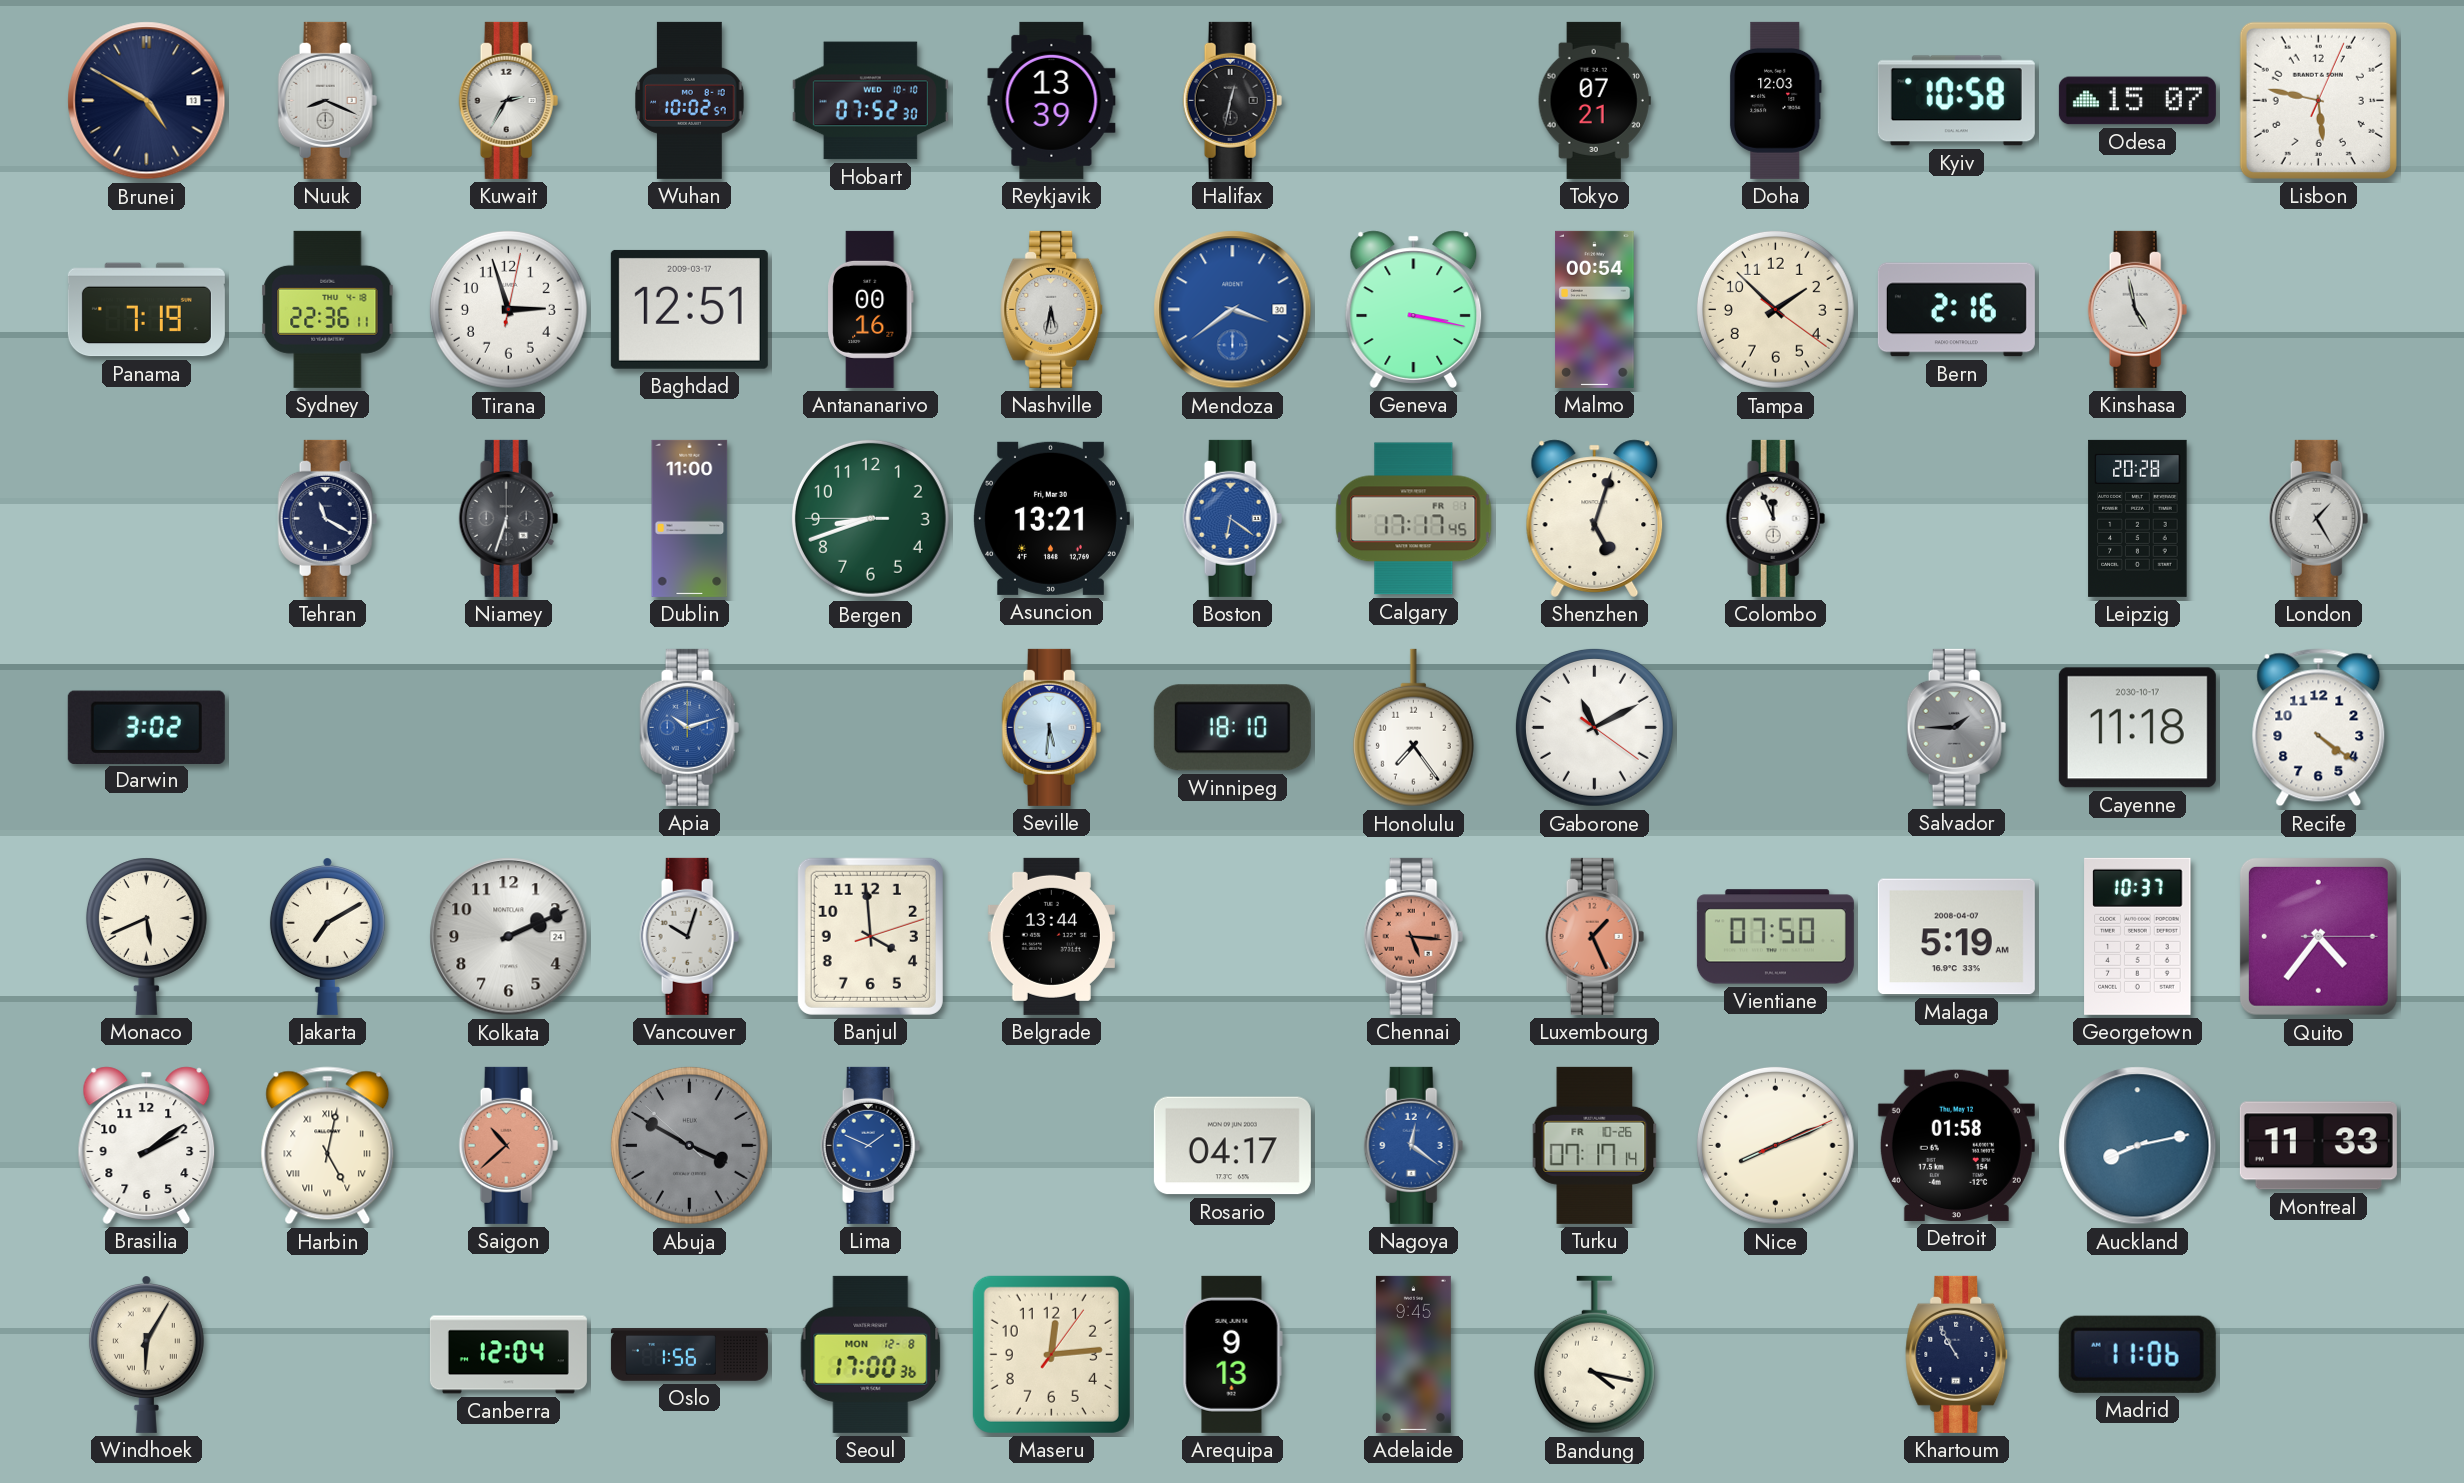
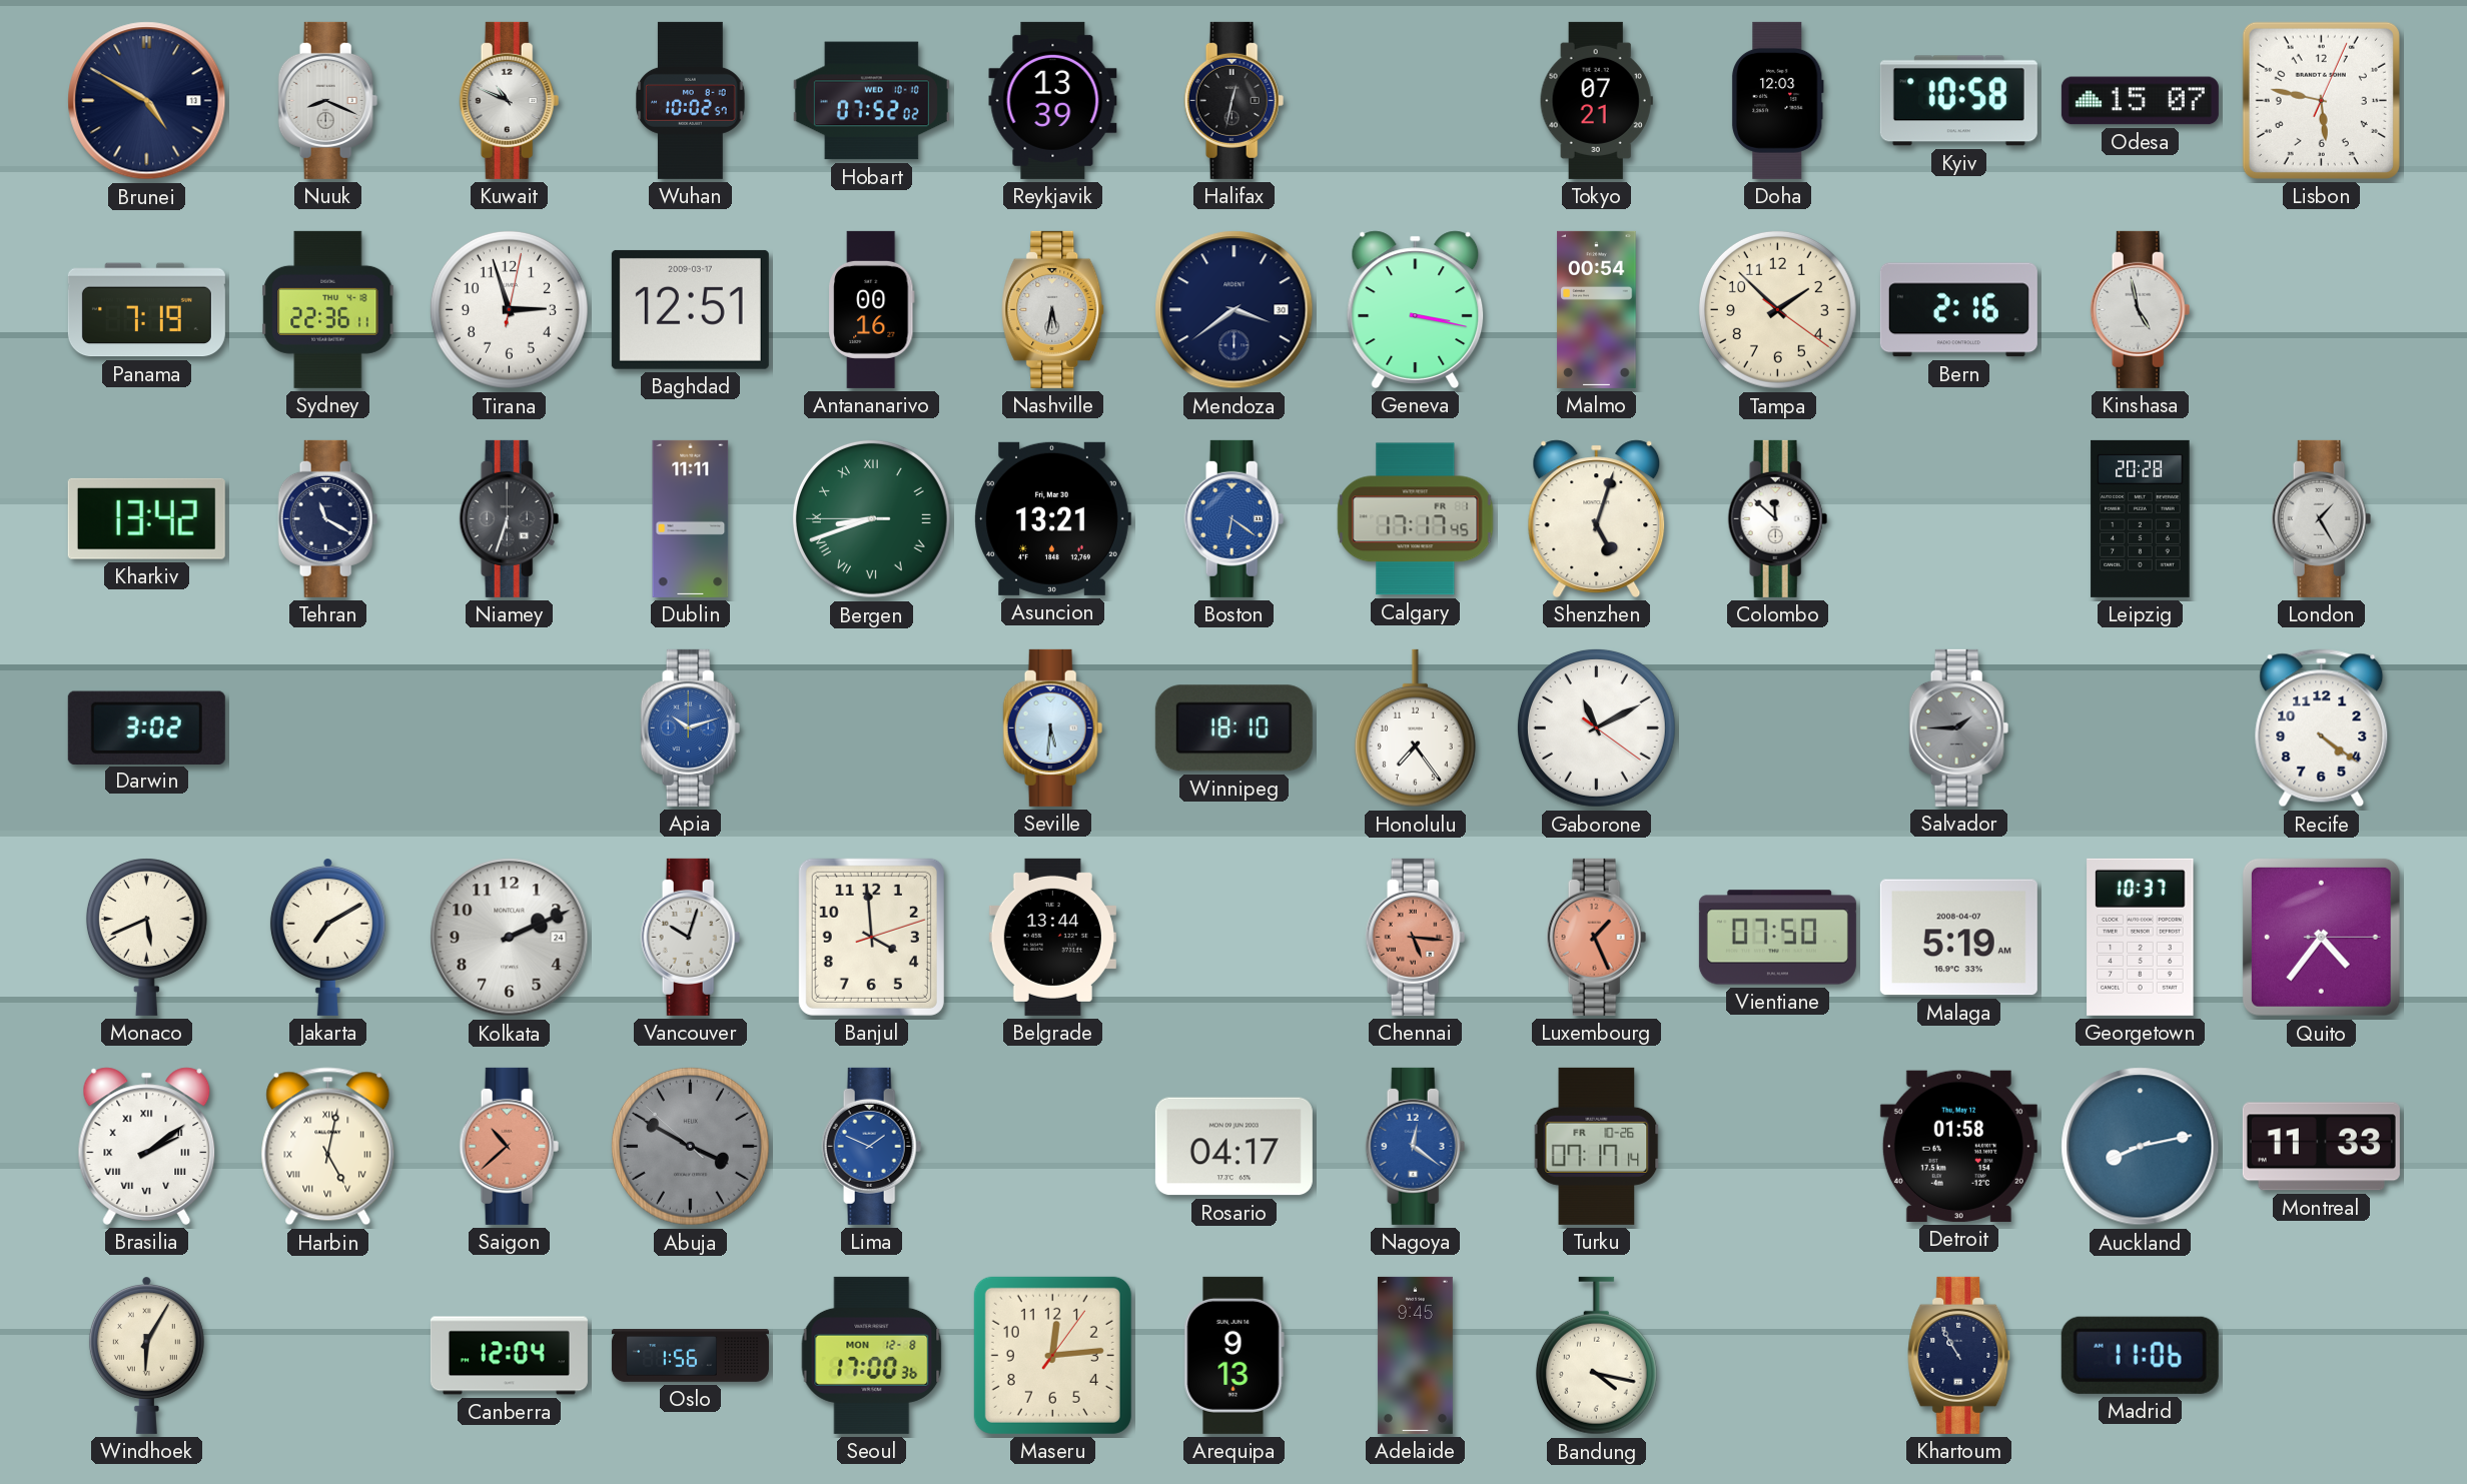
Kuwait: 2:35 -> 10:49
Hobart: 07:52:30 -> 07:52:02
Mendoza dial: blue -> navy
Kharkiv: none -> 13:42
Dublin: 11:00 -> 11:11
Bergen numerals: Arabic -> Roman
Colombo: 11:56 -> 11:52
Cayenne: 11:18 -> none
Brasilia numerals: Arabic -> Roman
Nice: 8:11 -> none
